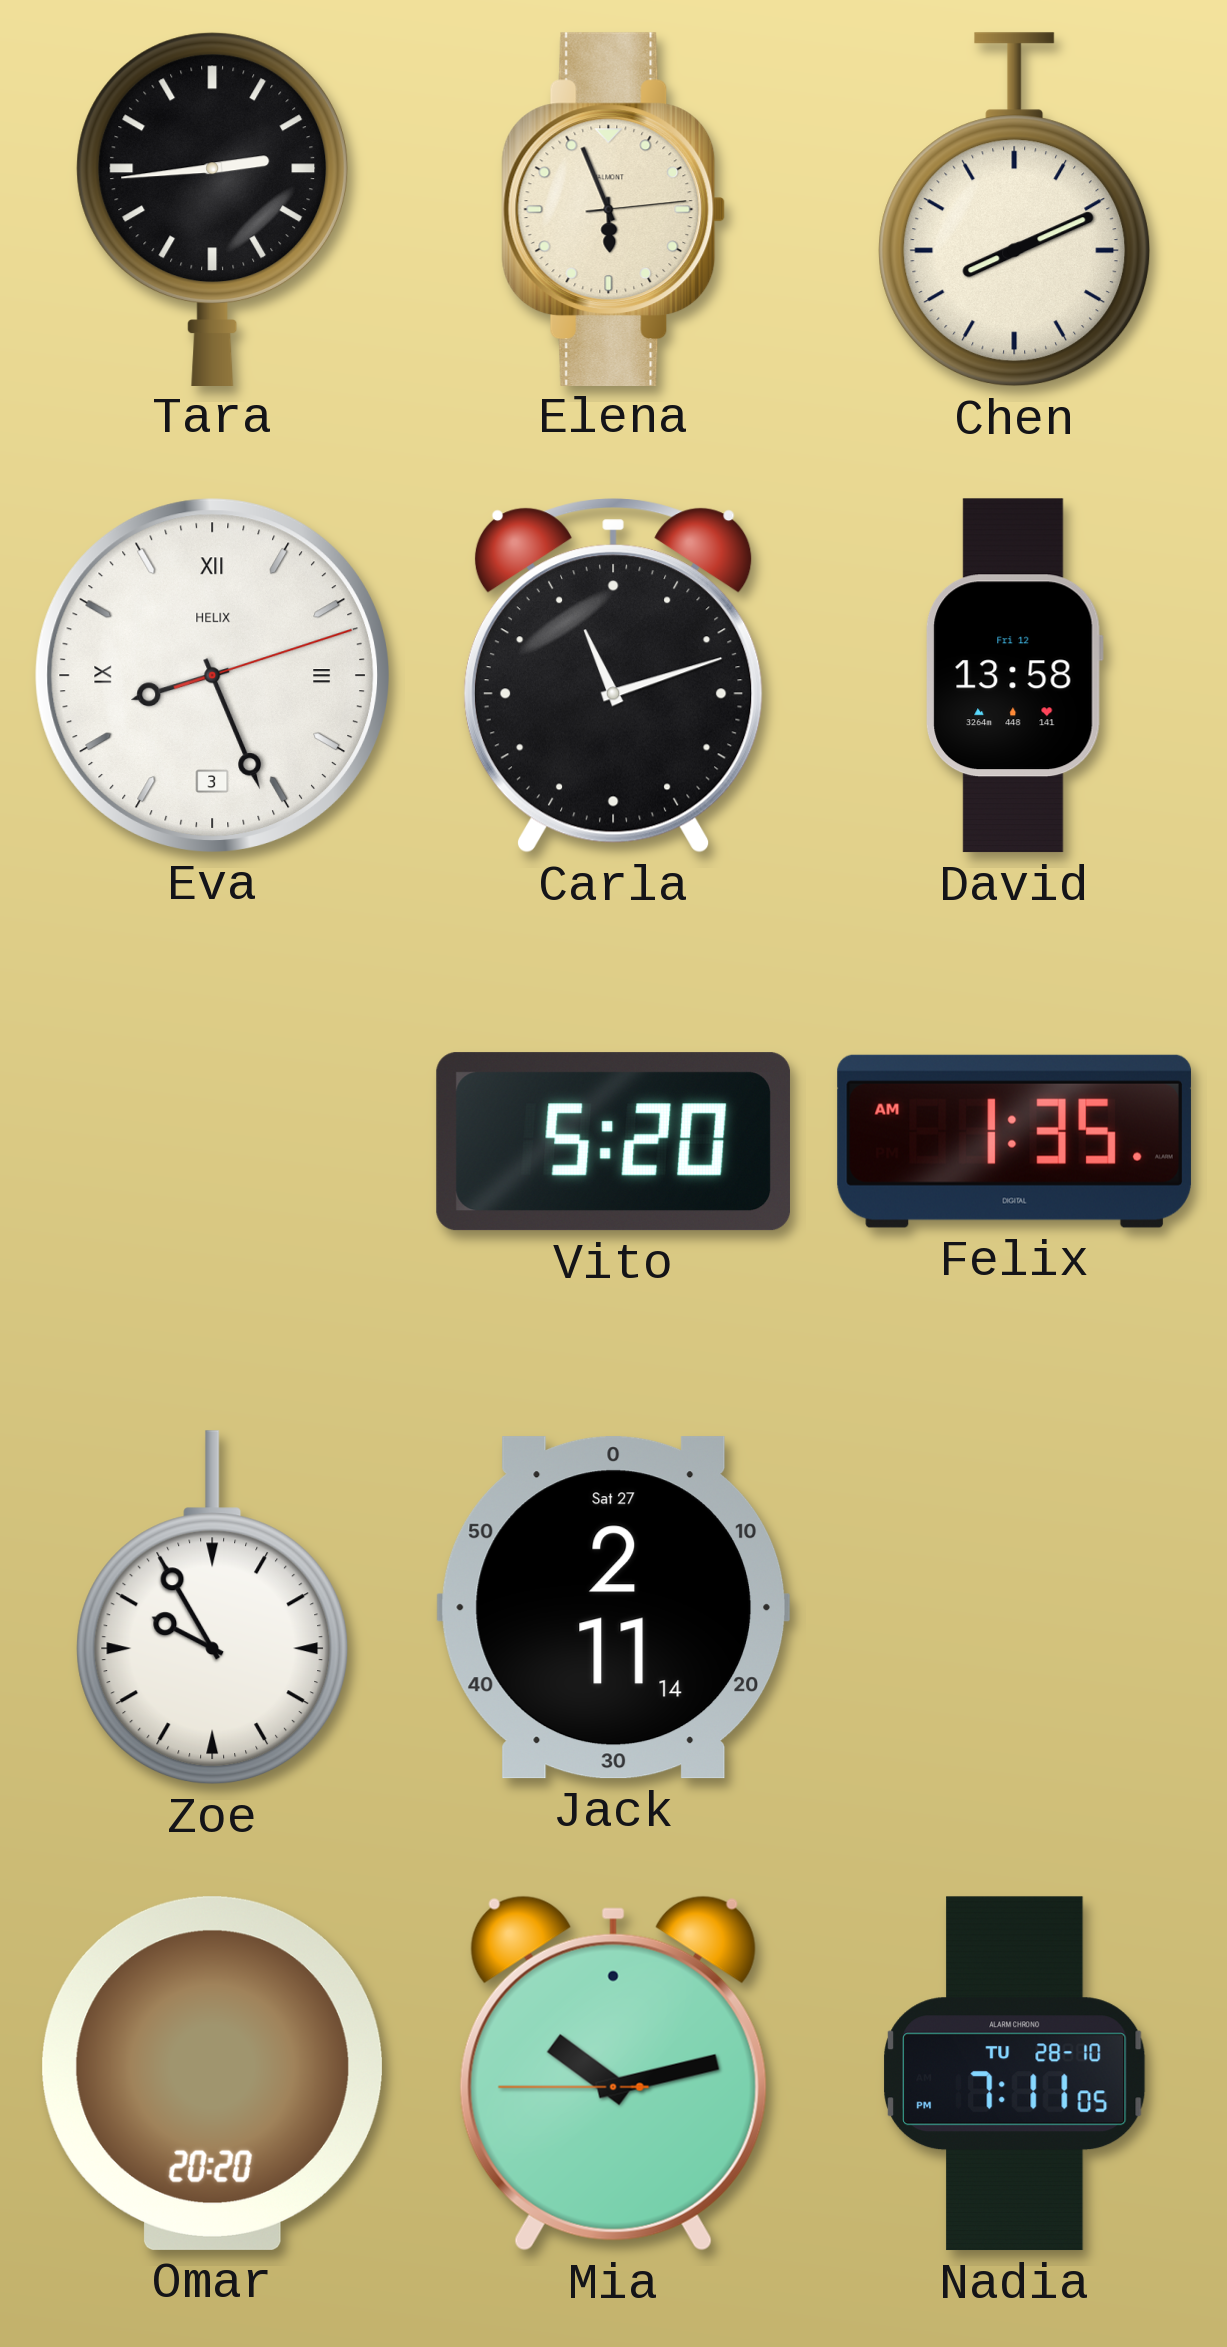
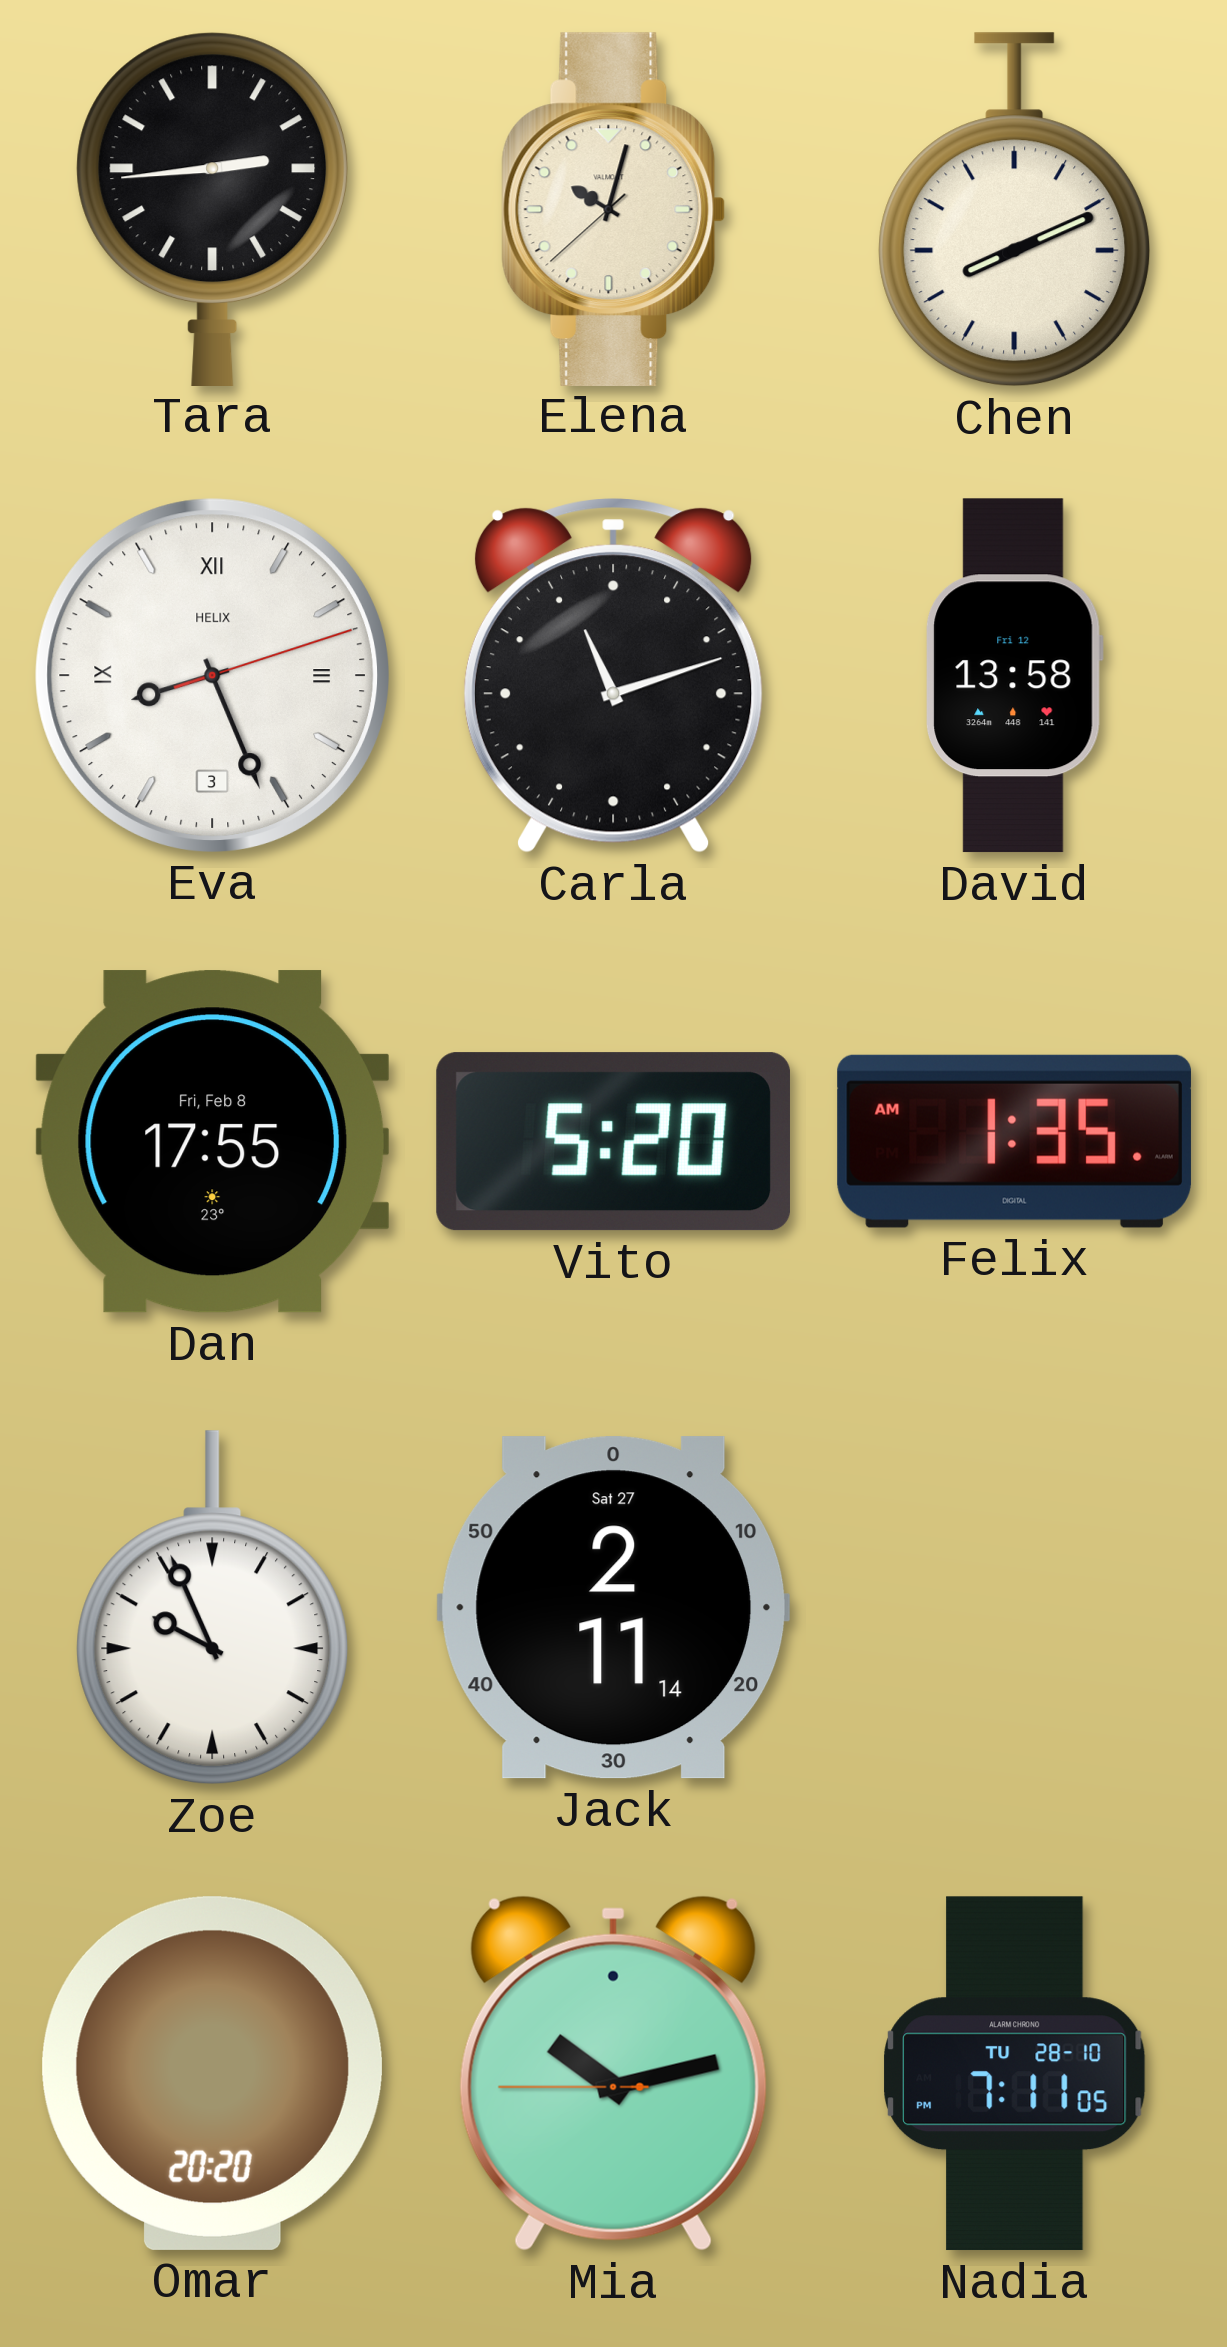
Elena: 5:56 -> 10:02
Dan: none -> 17:55
Zoe: 9:55 -> 9:56
